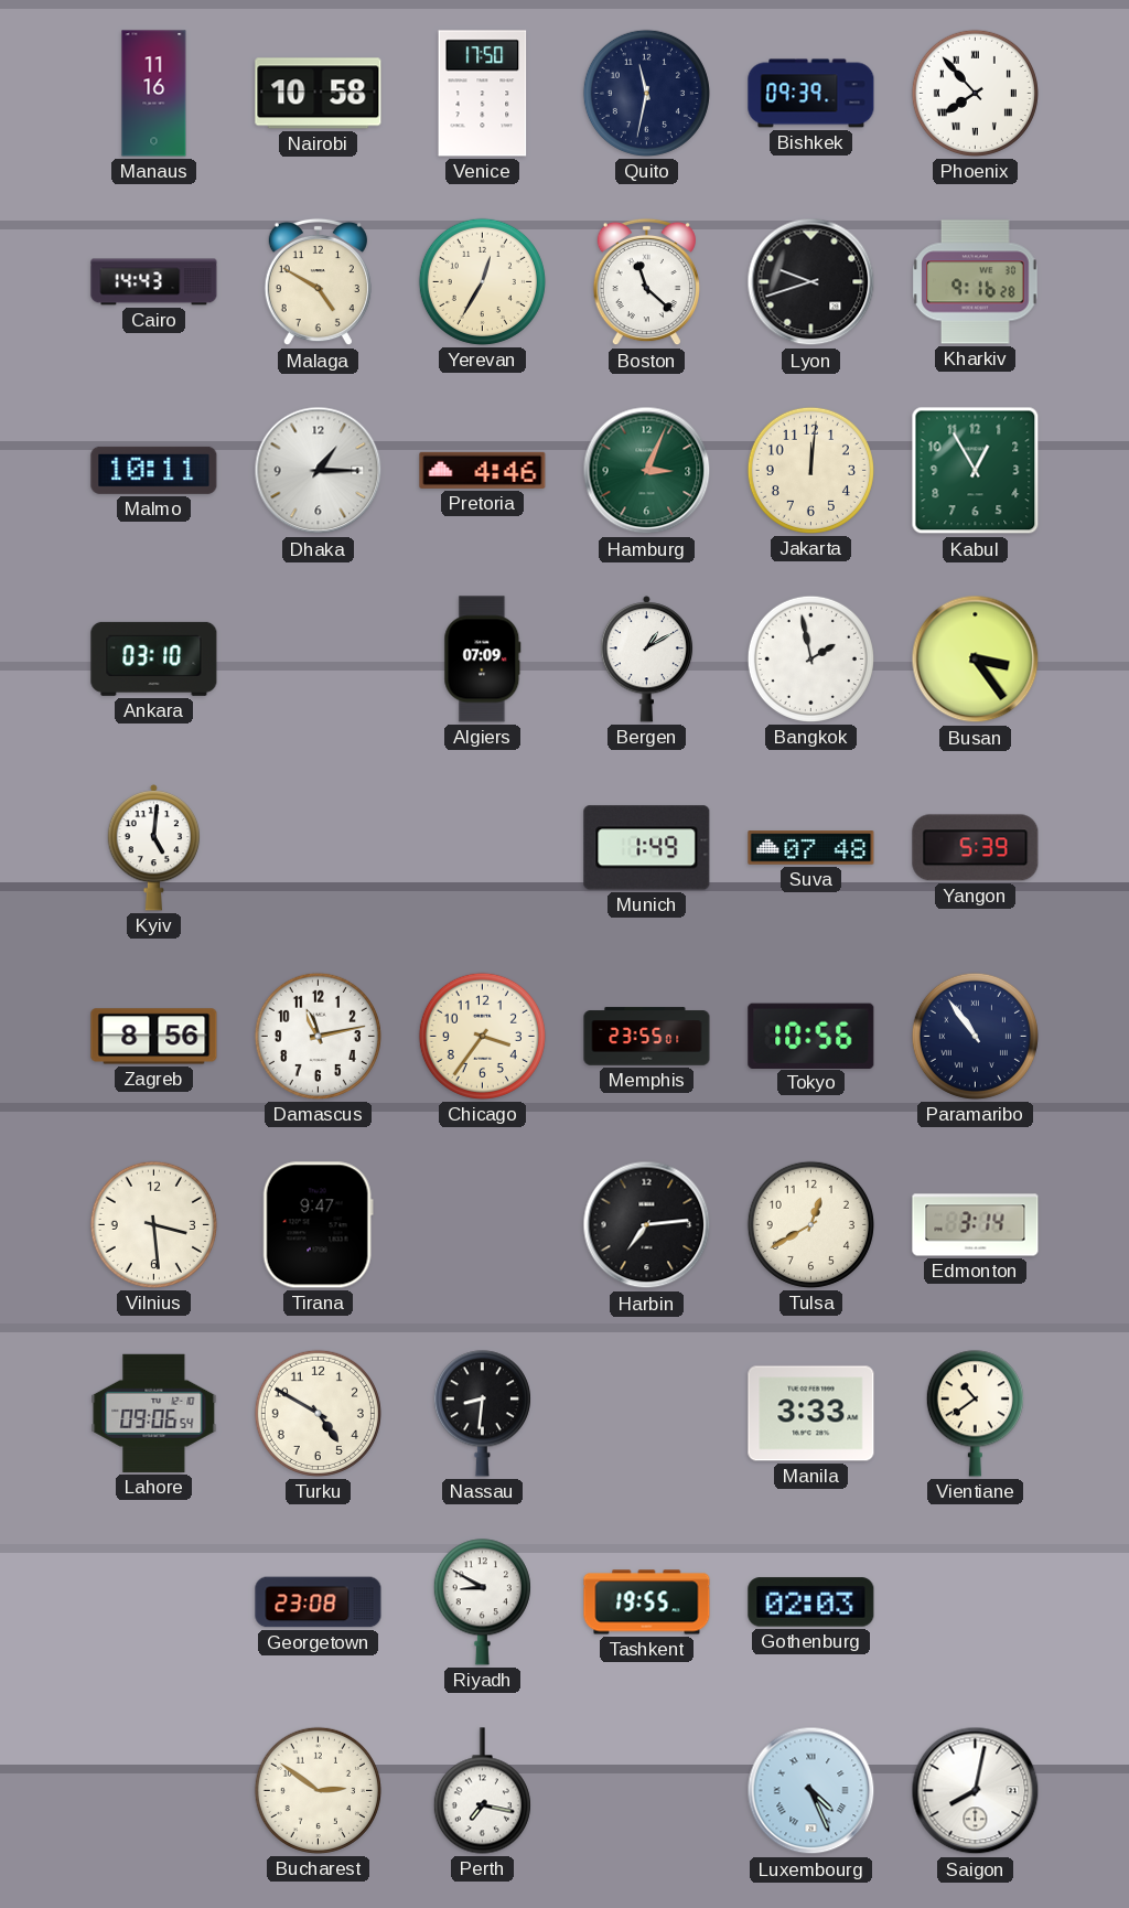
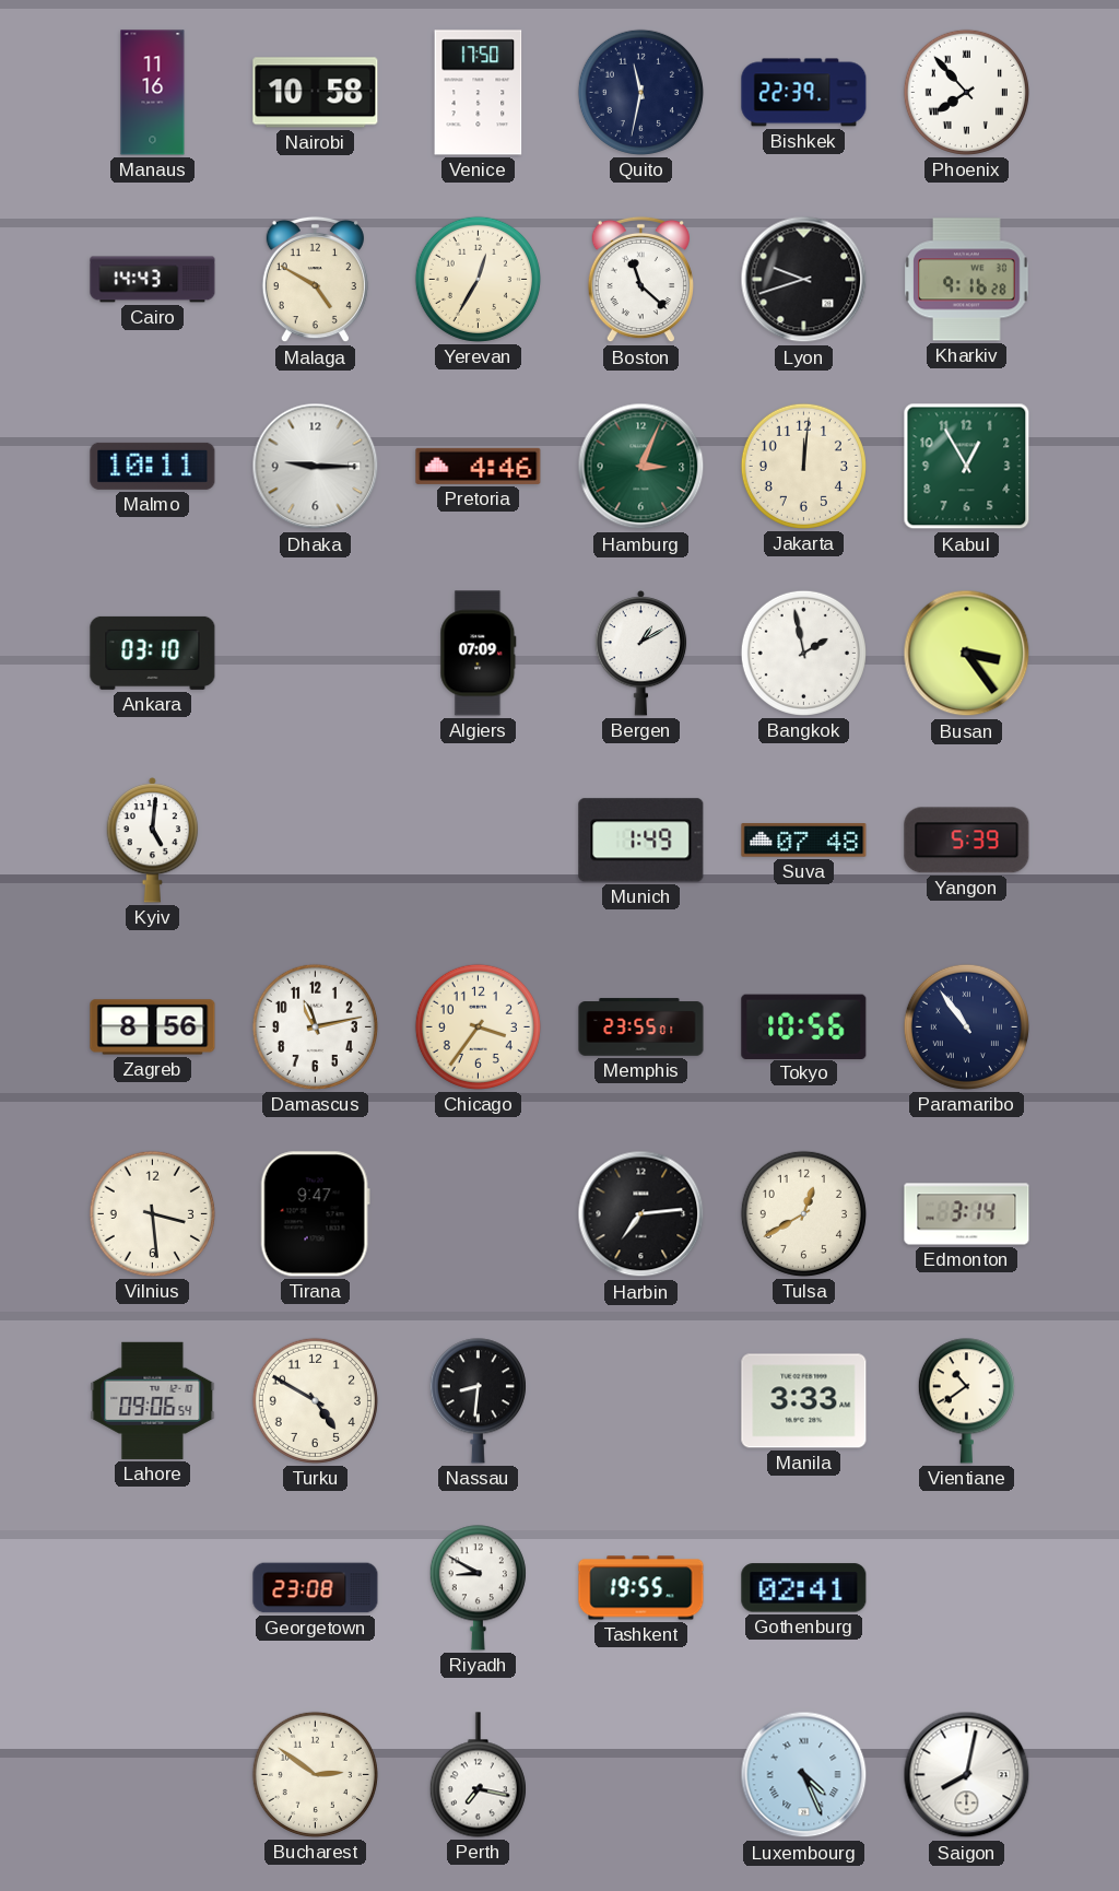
Bishkek: 09:39 -> 22:39
Dhaka: 1:15 -> 9:15
Gothenburg: 02:03 -> 02:41
